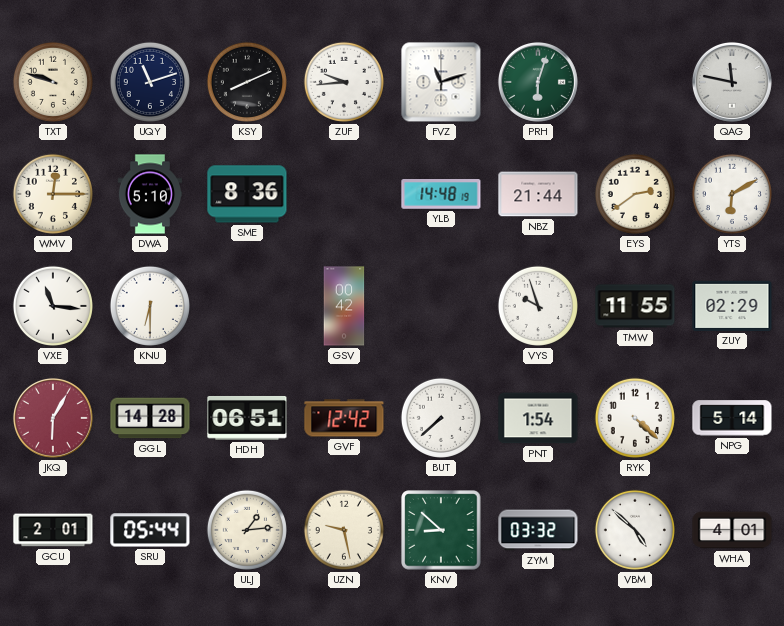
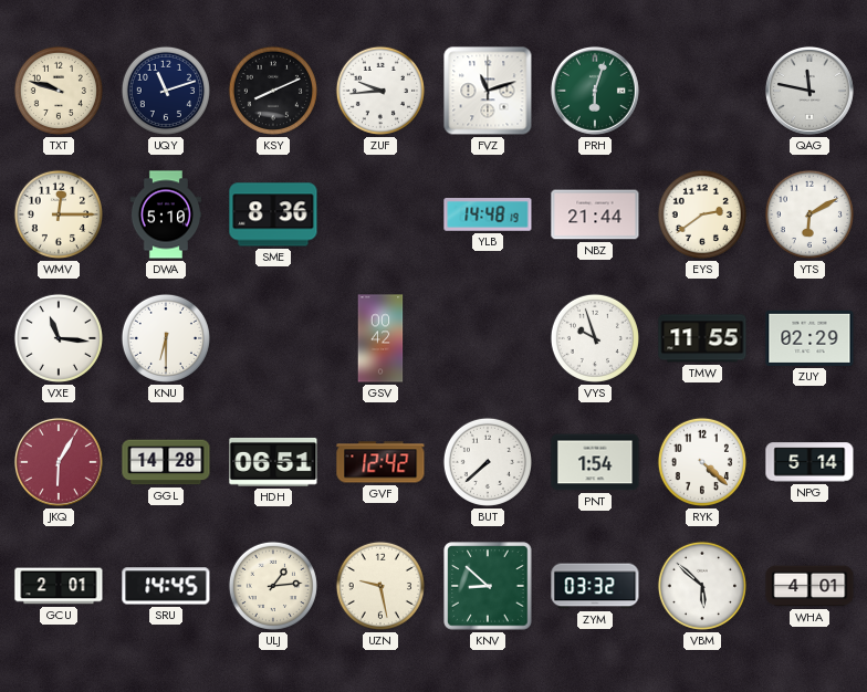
SRU: 05:44 -> 14:45
VBM: 4:52 -> 5:52
